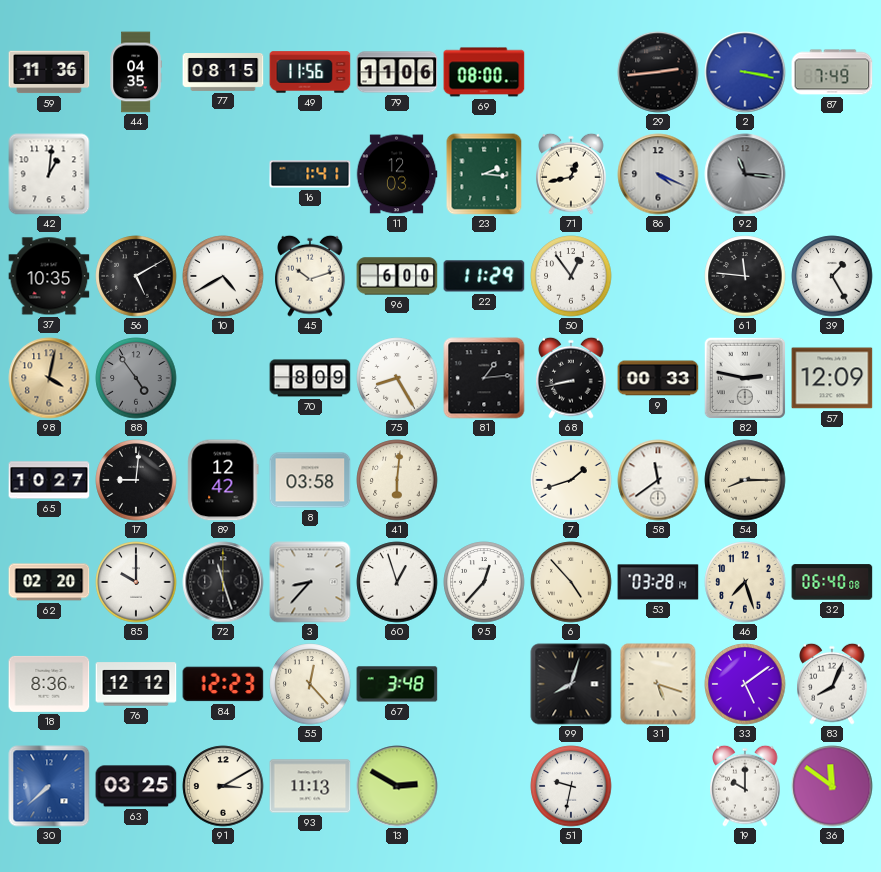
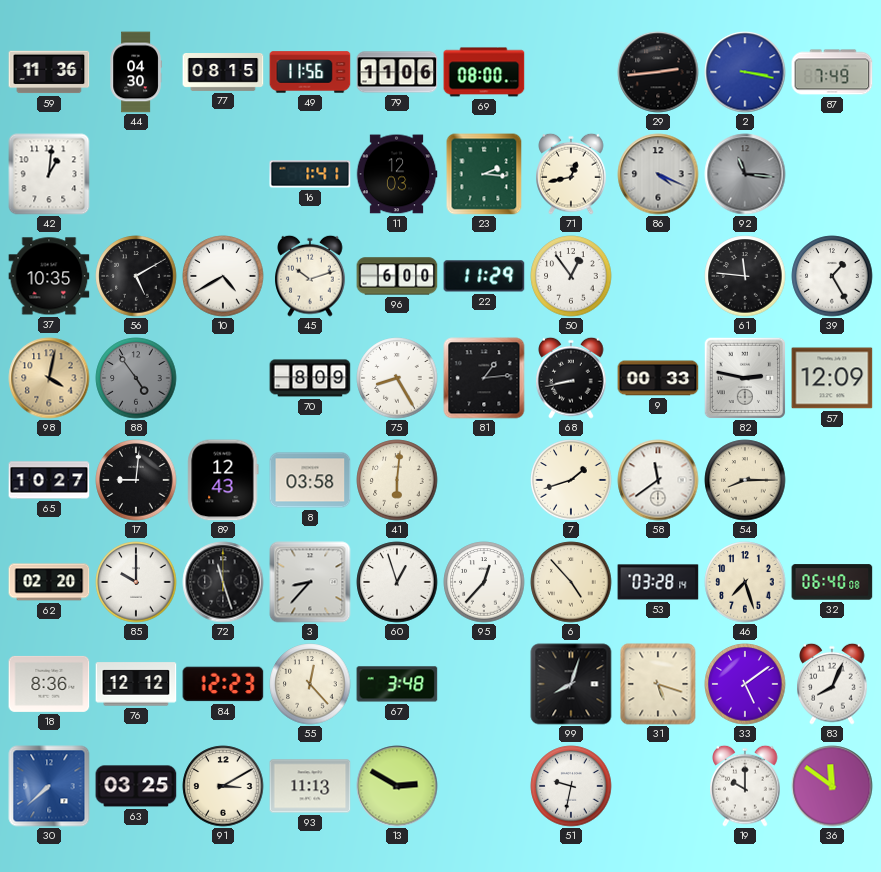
44: 04:35 -> 04:30
89: 12:42 -> 12:43
